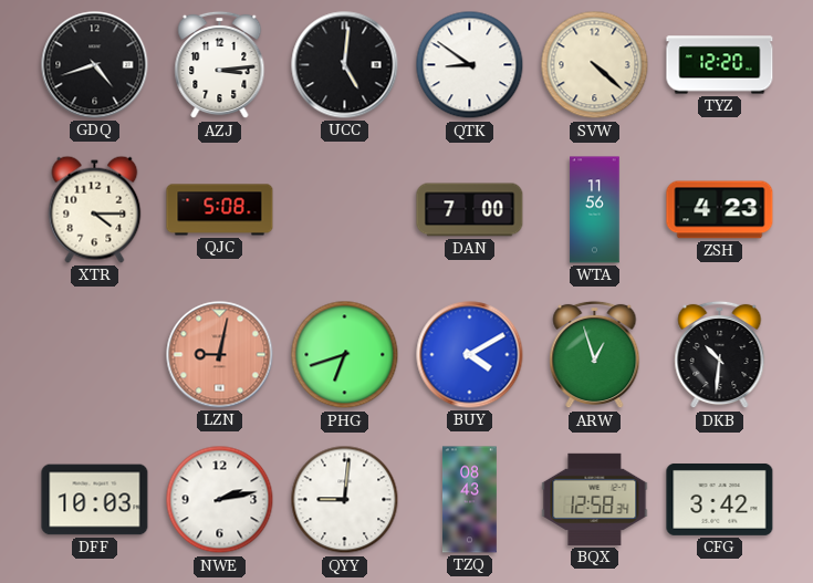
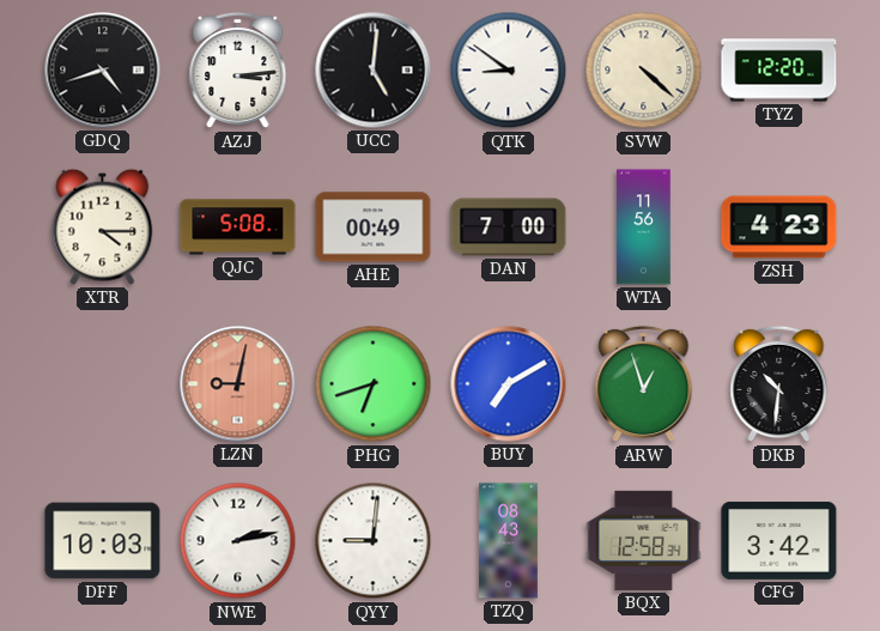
AHE: none -> 00:49
BUY: 4:10 -> 7:10
